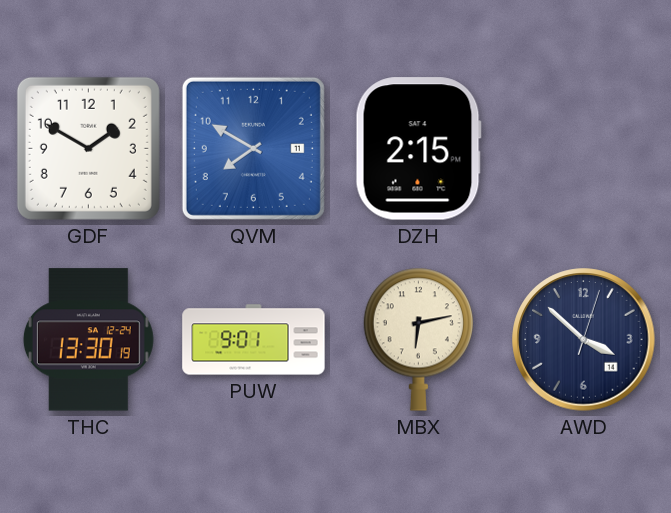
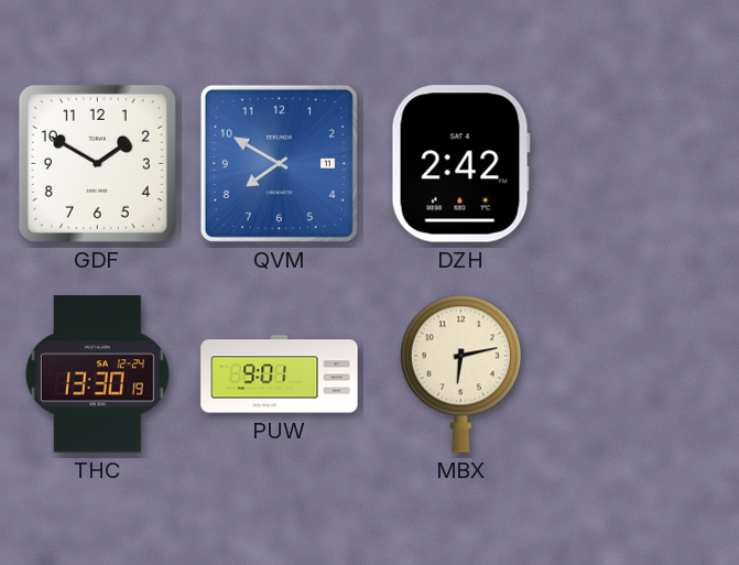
DZH: 2:15 -> 2:42
AWD: 3:52 -> none
